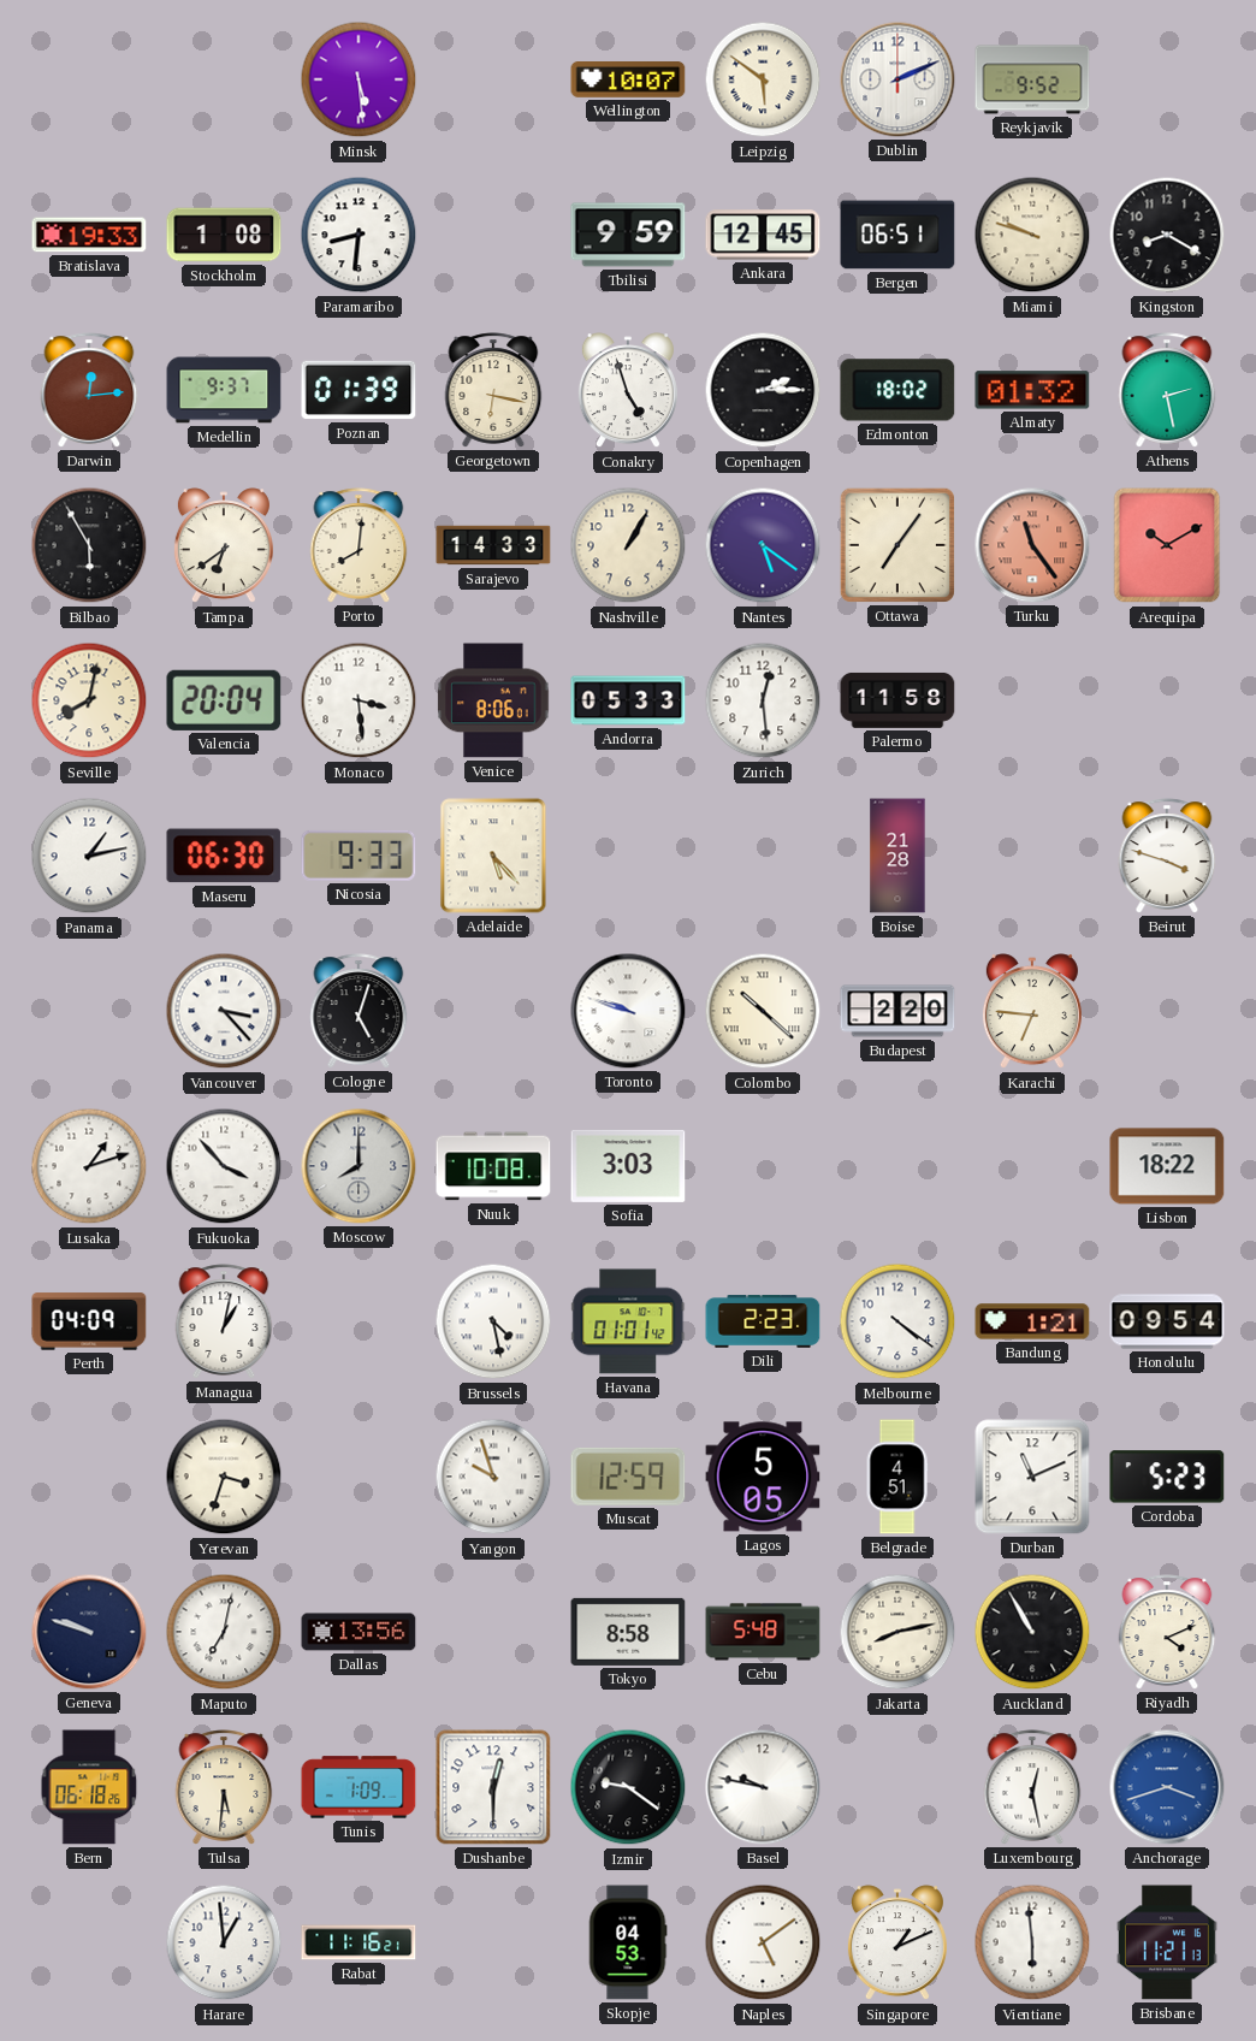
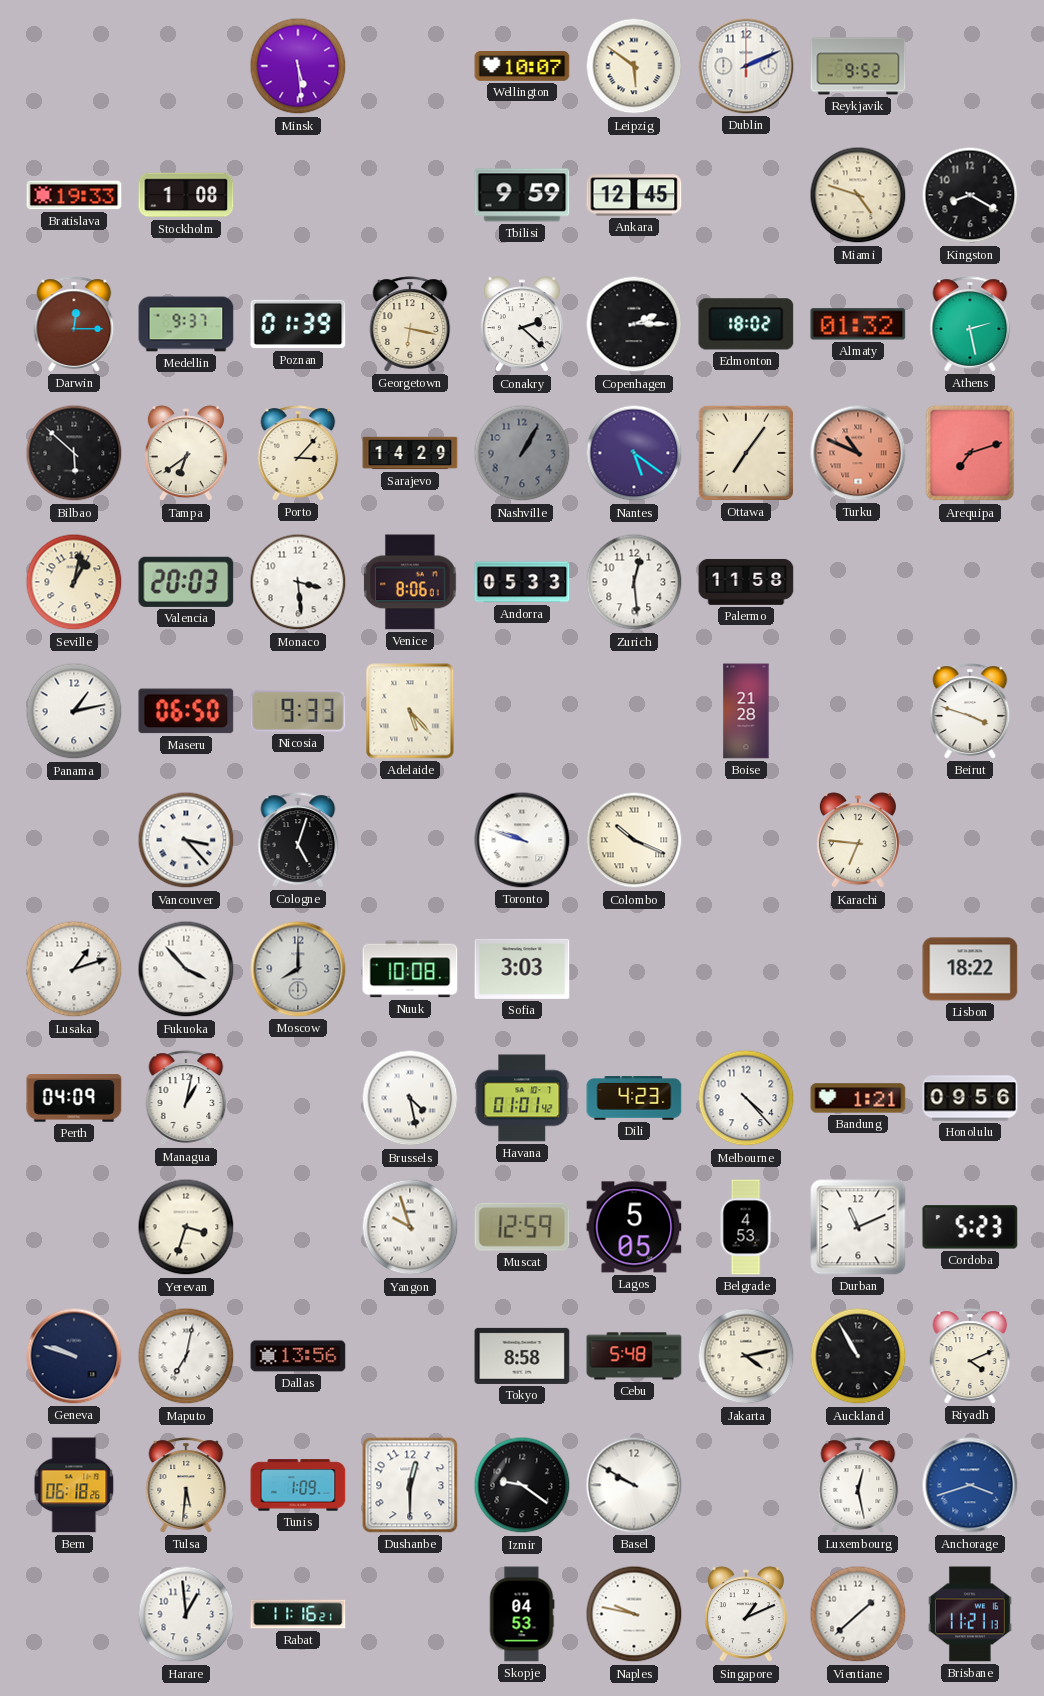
Paramaribo: 8:31 -> none
Bergen: 06:51 -> none
Miami: 9:48 -> 4:48
Darwin: 12:14 -> 12:15
Conakry: 4:57 -> 2:22
Bilbao: 5:55 -> 5:52
Porto: 8:01 -> 3:07
Sarajevo: 14:33 -> 14:29
Nashville dial: cream -> grey
Turku: 11:24 -> 10:49
Arequipa: 10:10 -> 7:12
Seville: 8:02 -> 1:02
Valencia: 20:04 -> 20:03
Maseru: 06:30 -> 06:50
Colombo: 10:22 -> 10:19
Budapest: 2:20 -> none
Dili: 2:23 -> 4:23
Melbourne: 4:21 -> 4:23
Honolulu: 09:54 -> 09:56
Belgrade: 4:51 -> 4:53
Jakarta: 8:13 -> 4:13
Basel: 9:47 -> 9:50
Naples: 5:09 -> 9:47
Vientiane: 5:59 -> 1:38
